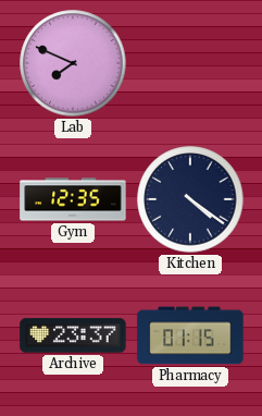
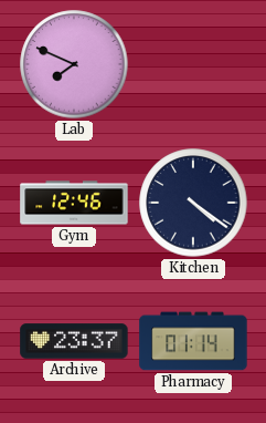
Gym: 12:35 -> 12:46
Pharmacy: 01:15 -> 01:14
